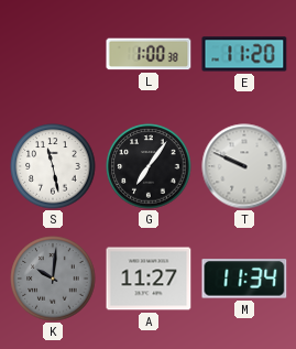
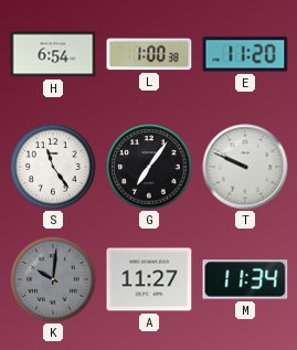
H: none -> 6:54
S: 11:28 -> 11:24
